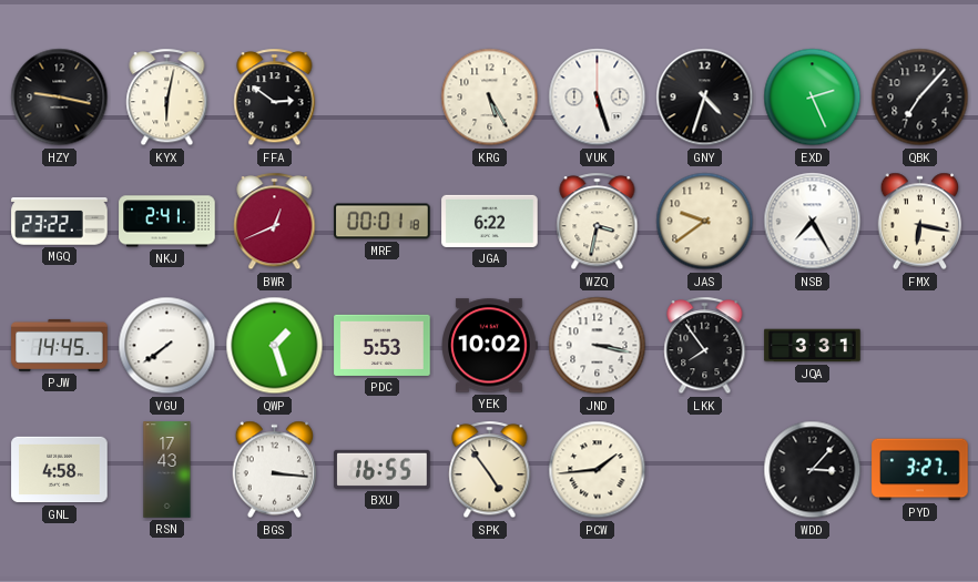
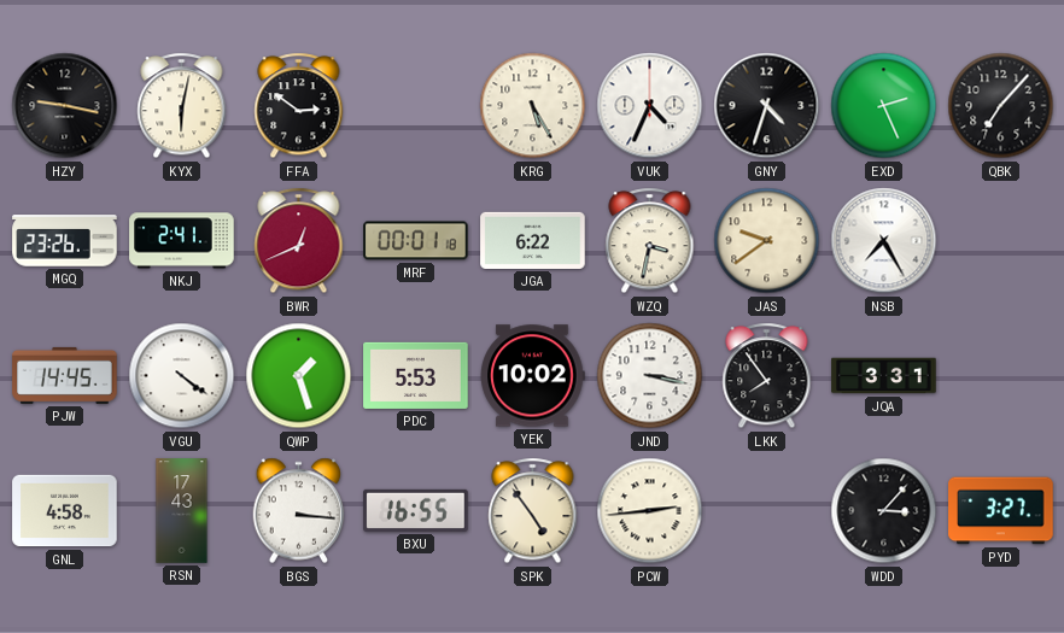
VUK: 5:27 -> 4:34
MGQ: 23:22 -> 23:26
FMX: 6:17 -> none
VGU: 7:39 -> 4:21
PCW: 1:44 -> 2:44
